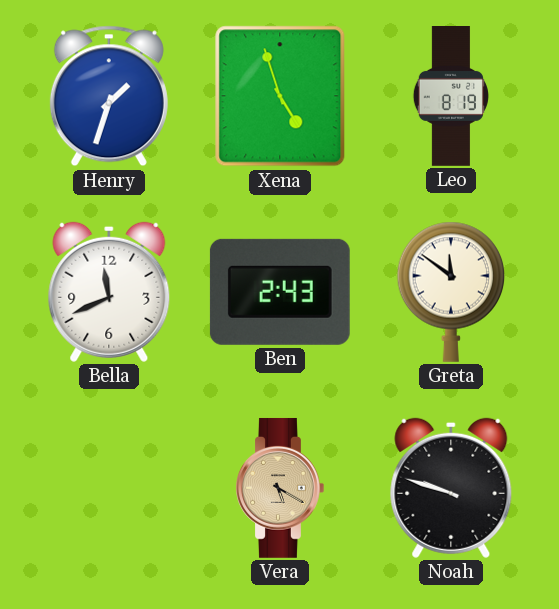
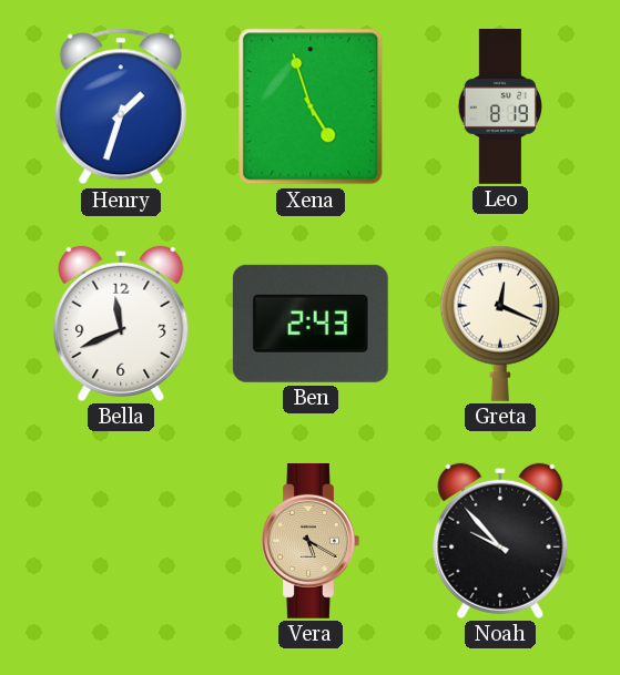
Greta: 11:51 -> 12:19
Noah: 9:48 -> 9:53
